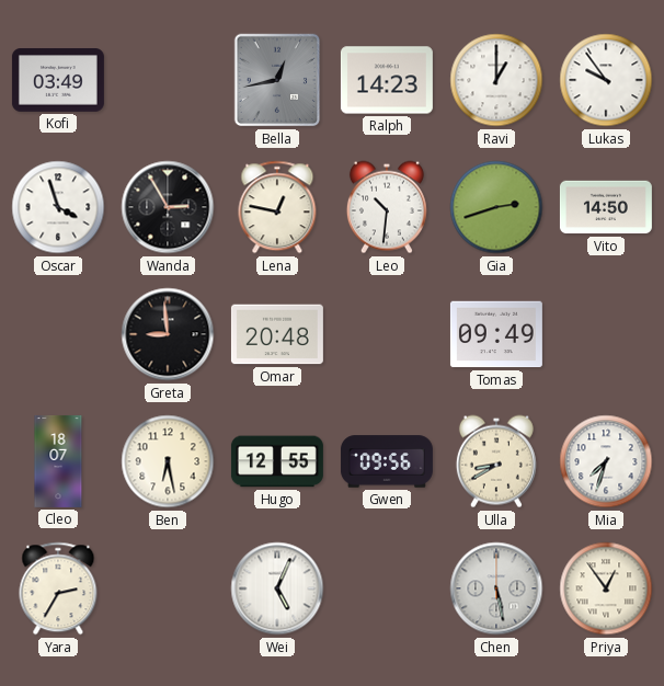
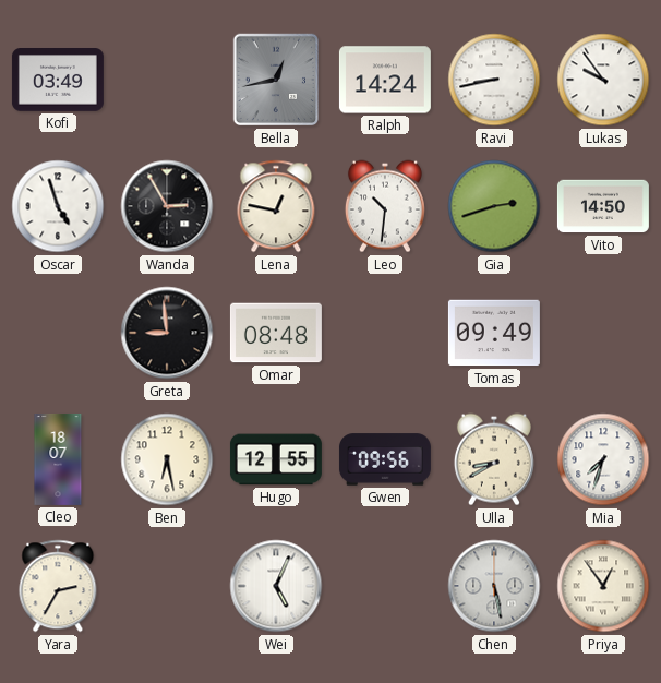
Ralph: 14:23 -> 14:24
Ravi: 1:00 -> 8:43
Oscar: 3:57 -> 4:57
Omar: 20:48 -> 08:48
